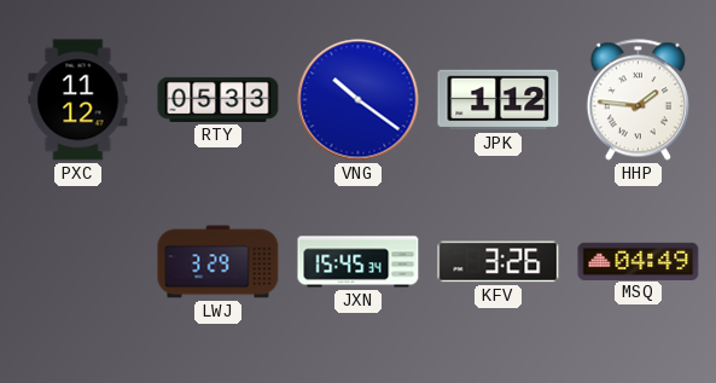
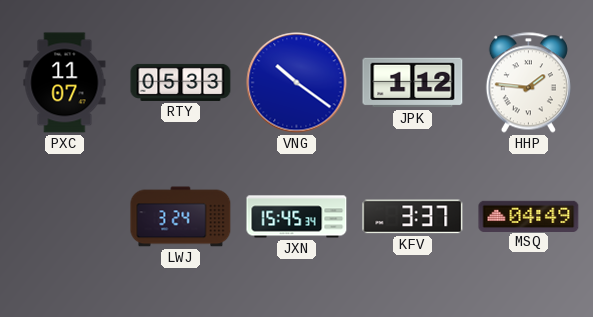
PXC: 11:12 -> 11:07
LWJ: 3:29 -> 3:24
KFV: 3:26 -> 3:37
